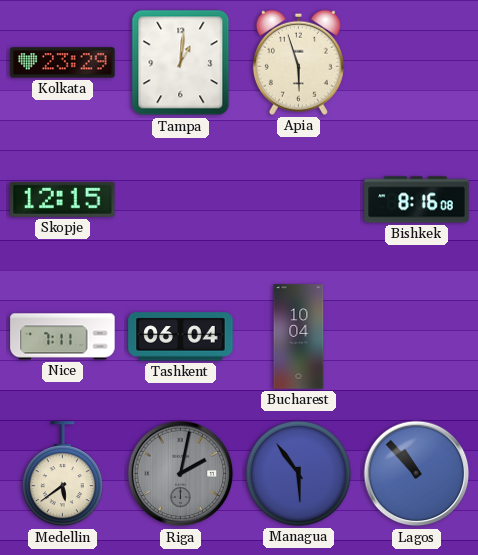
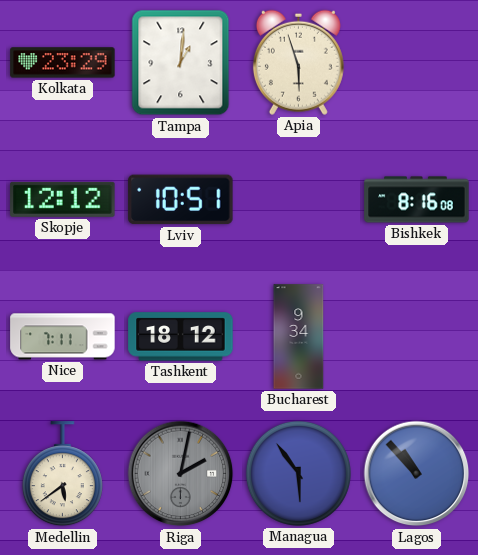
Skopje: 12:15 -> 12:12
Lviv: none -> 10:51
Tashkent: 06:04 -> 18:12
Bucharest: 10:04 -> 9:34
